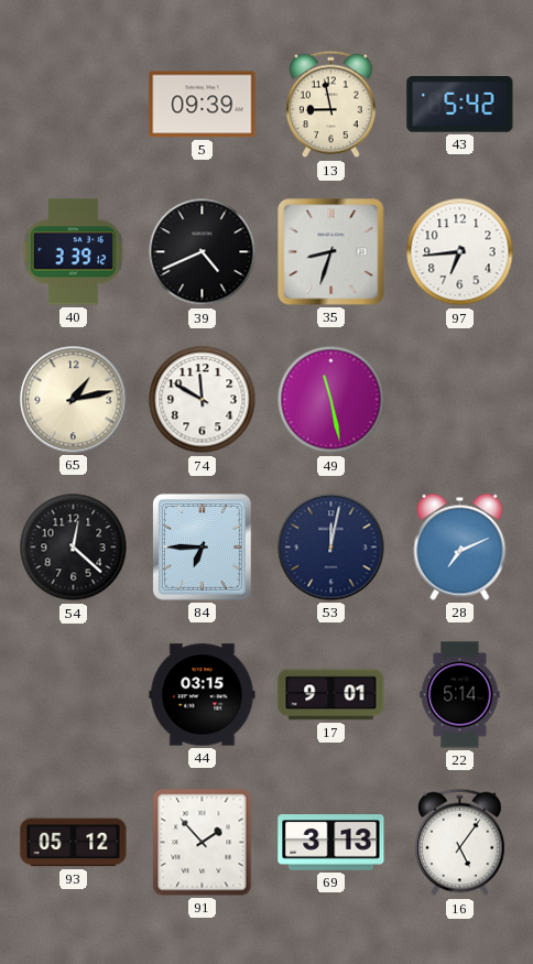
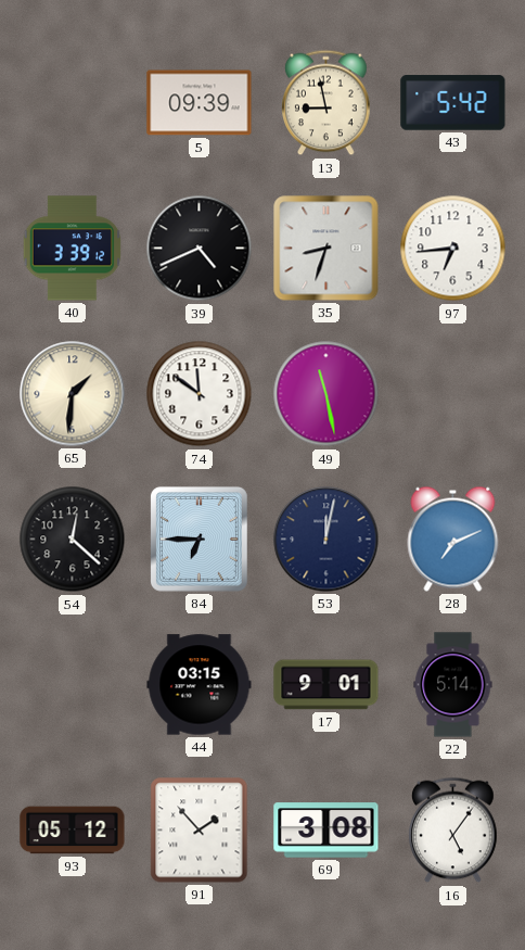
65: 1:13 -> 1:31
74: 11:50 -> 11:51
69: 3:13 -> 3:08
